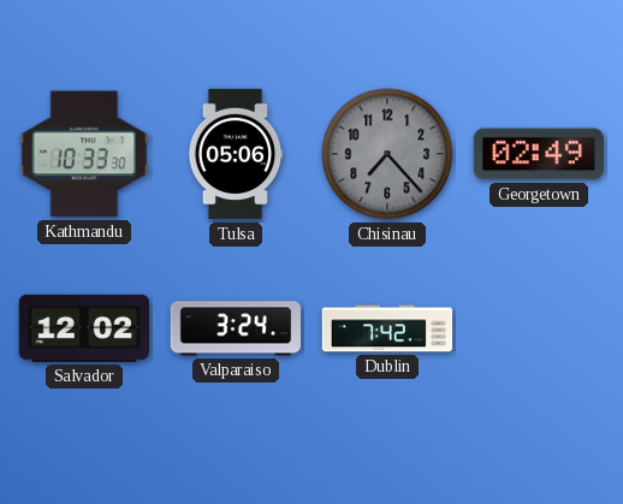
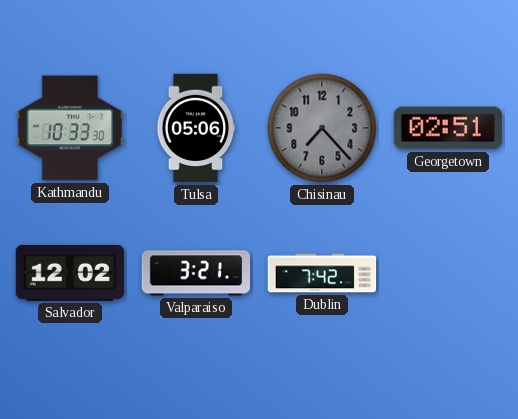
Georgetown: 02:49 -> 02:51
Valparaiso: 3:24 -> 3:21
